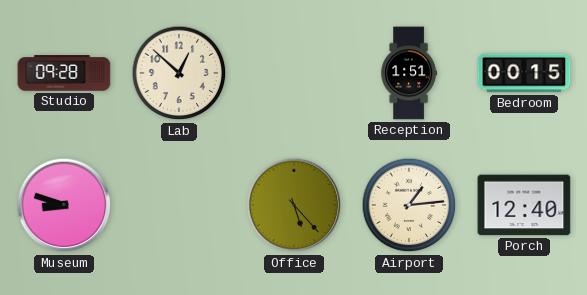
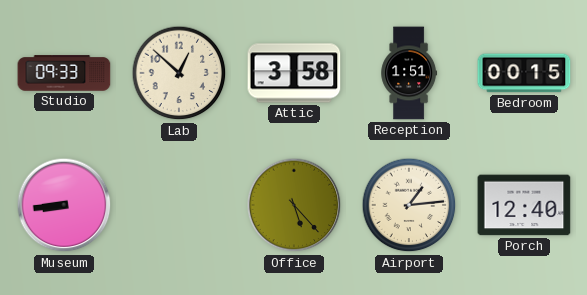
Studio: 09:28 -> 09:33
Attic: none -> 3:58
Museum: 8:48 -> 8:44
